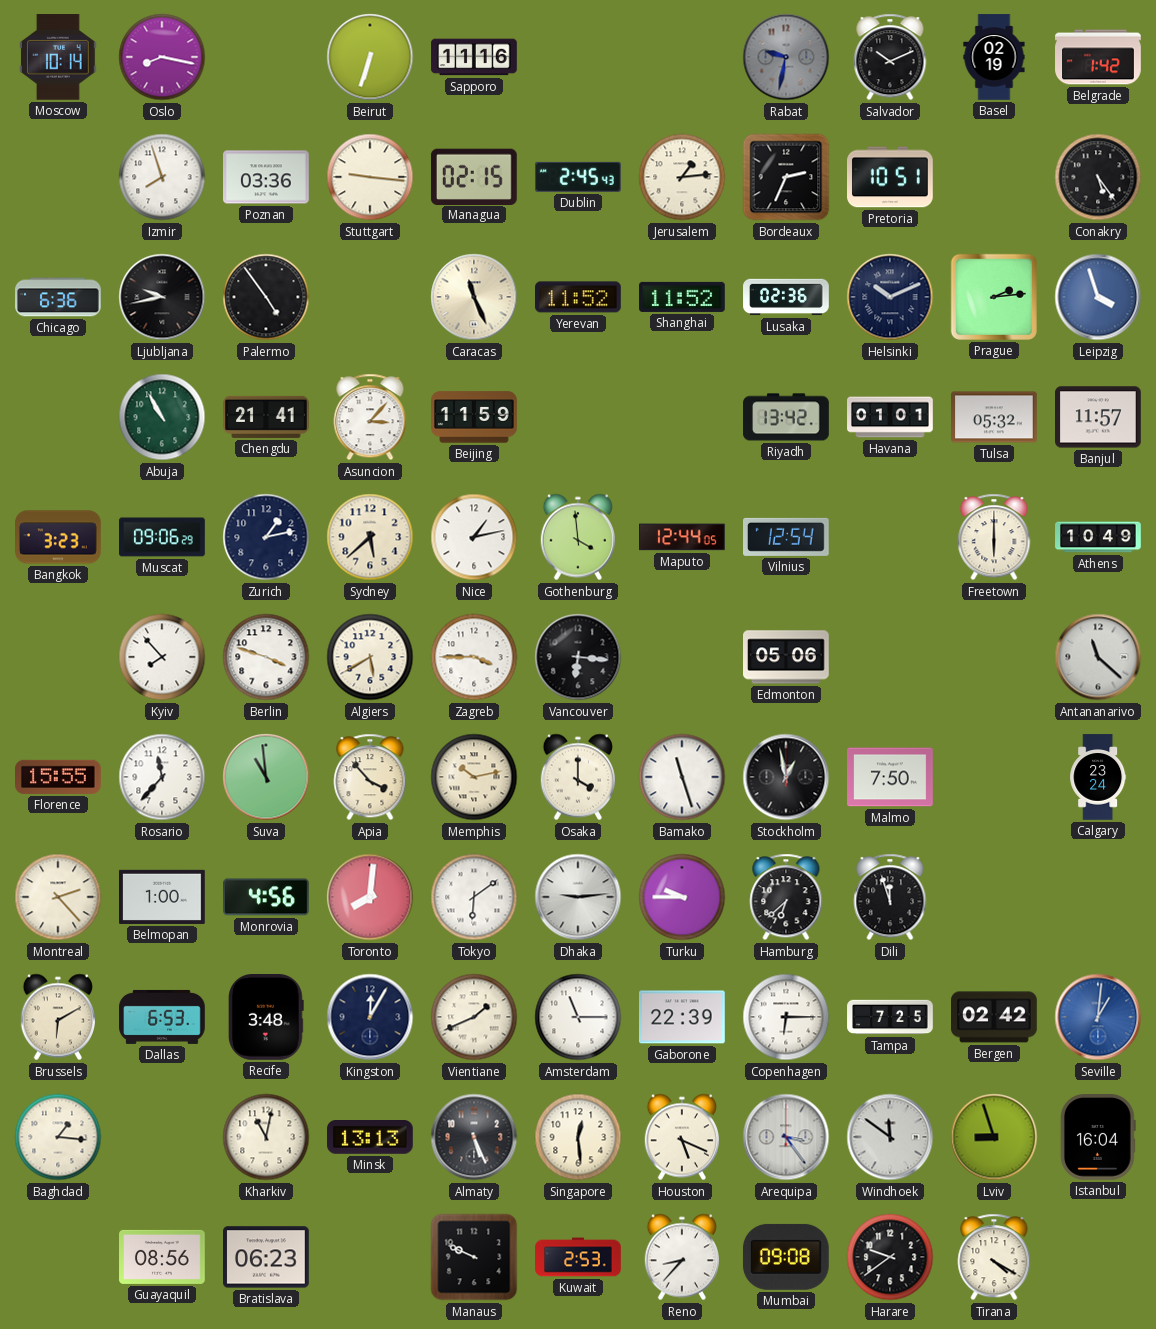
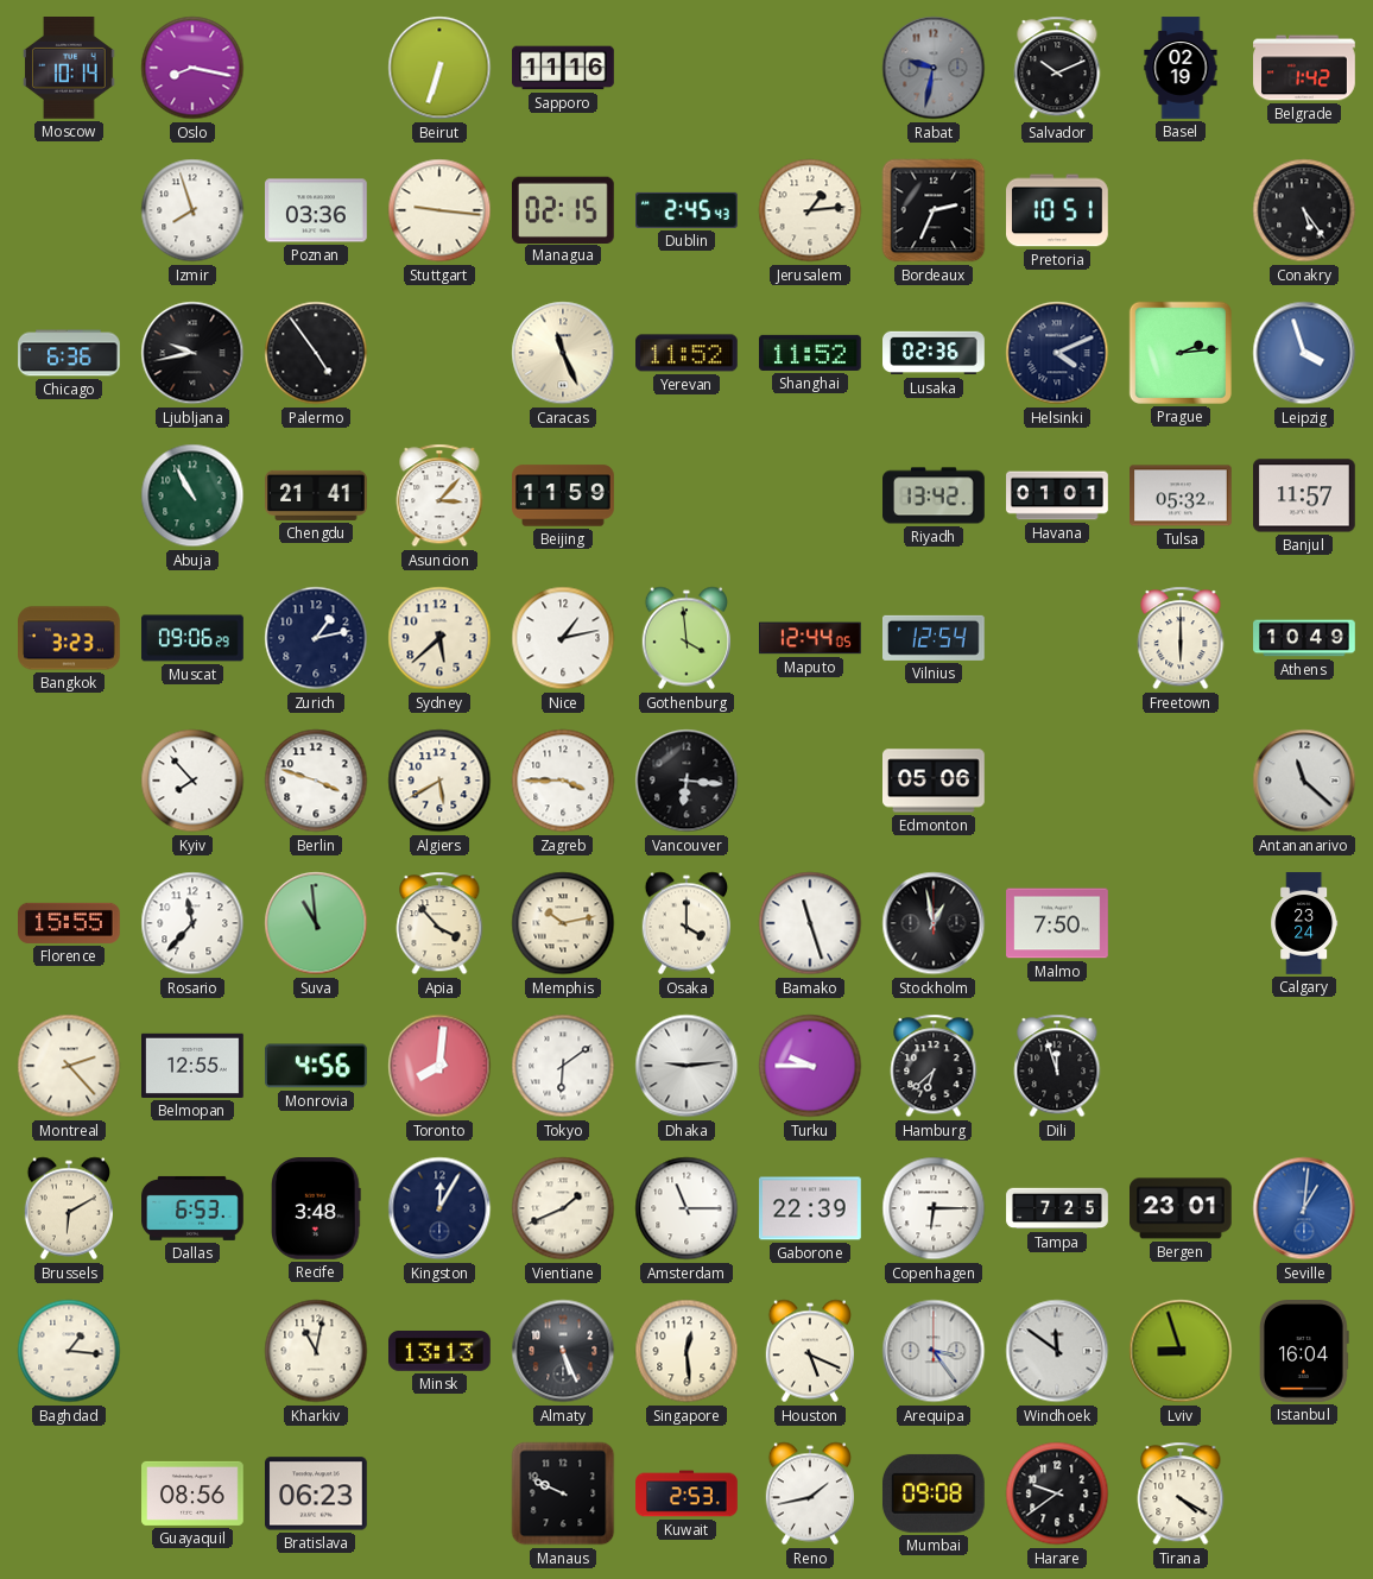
Helsinki: 10:11 -> 4:11
Belmopan: 1:00 -> 12:55
Bergen: 02:42 -> 23:01
Reno: 8:37 -> 1:43
